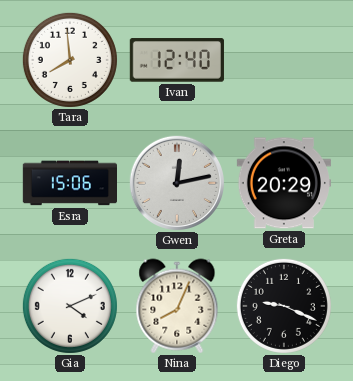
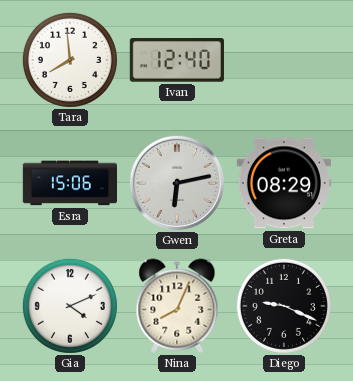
Gwen: 12:13 -> 6:13
Greta: 20:29 -> 08:29
